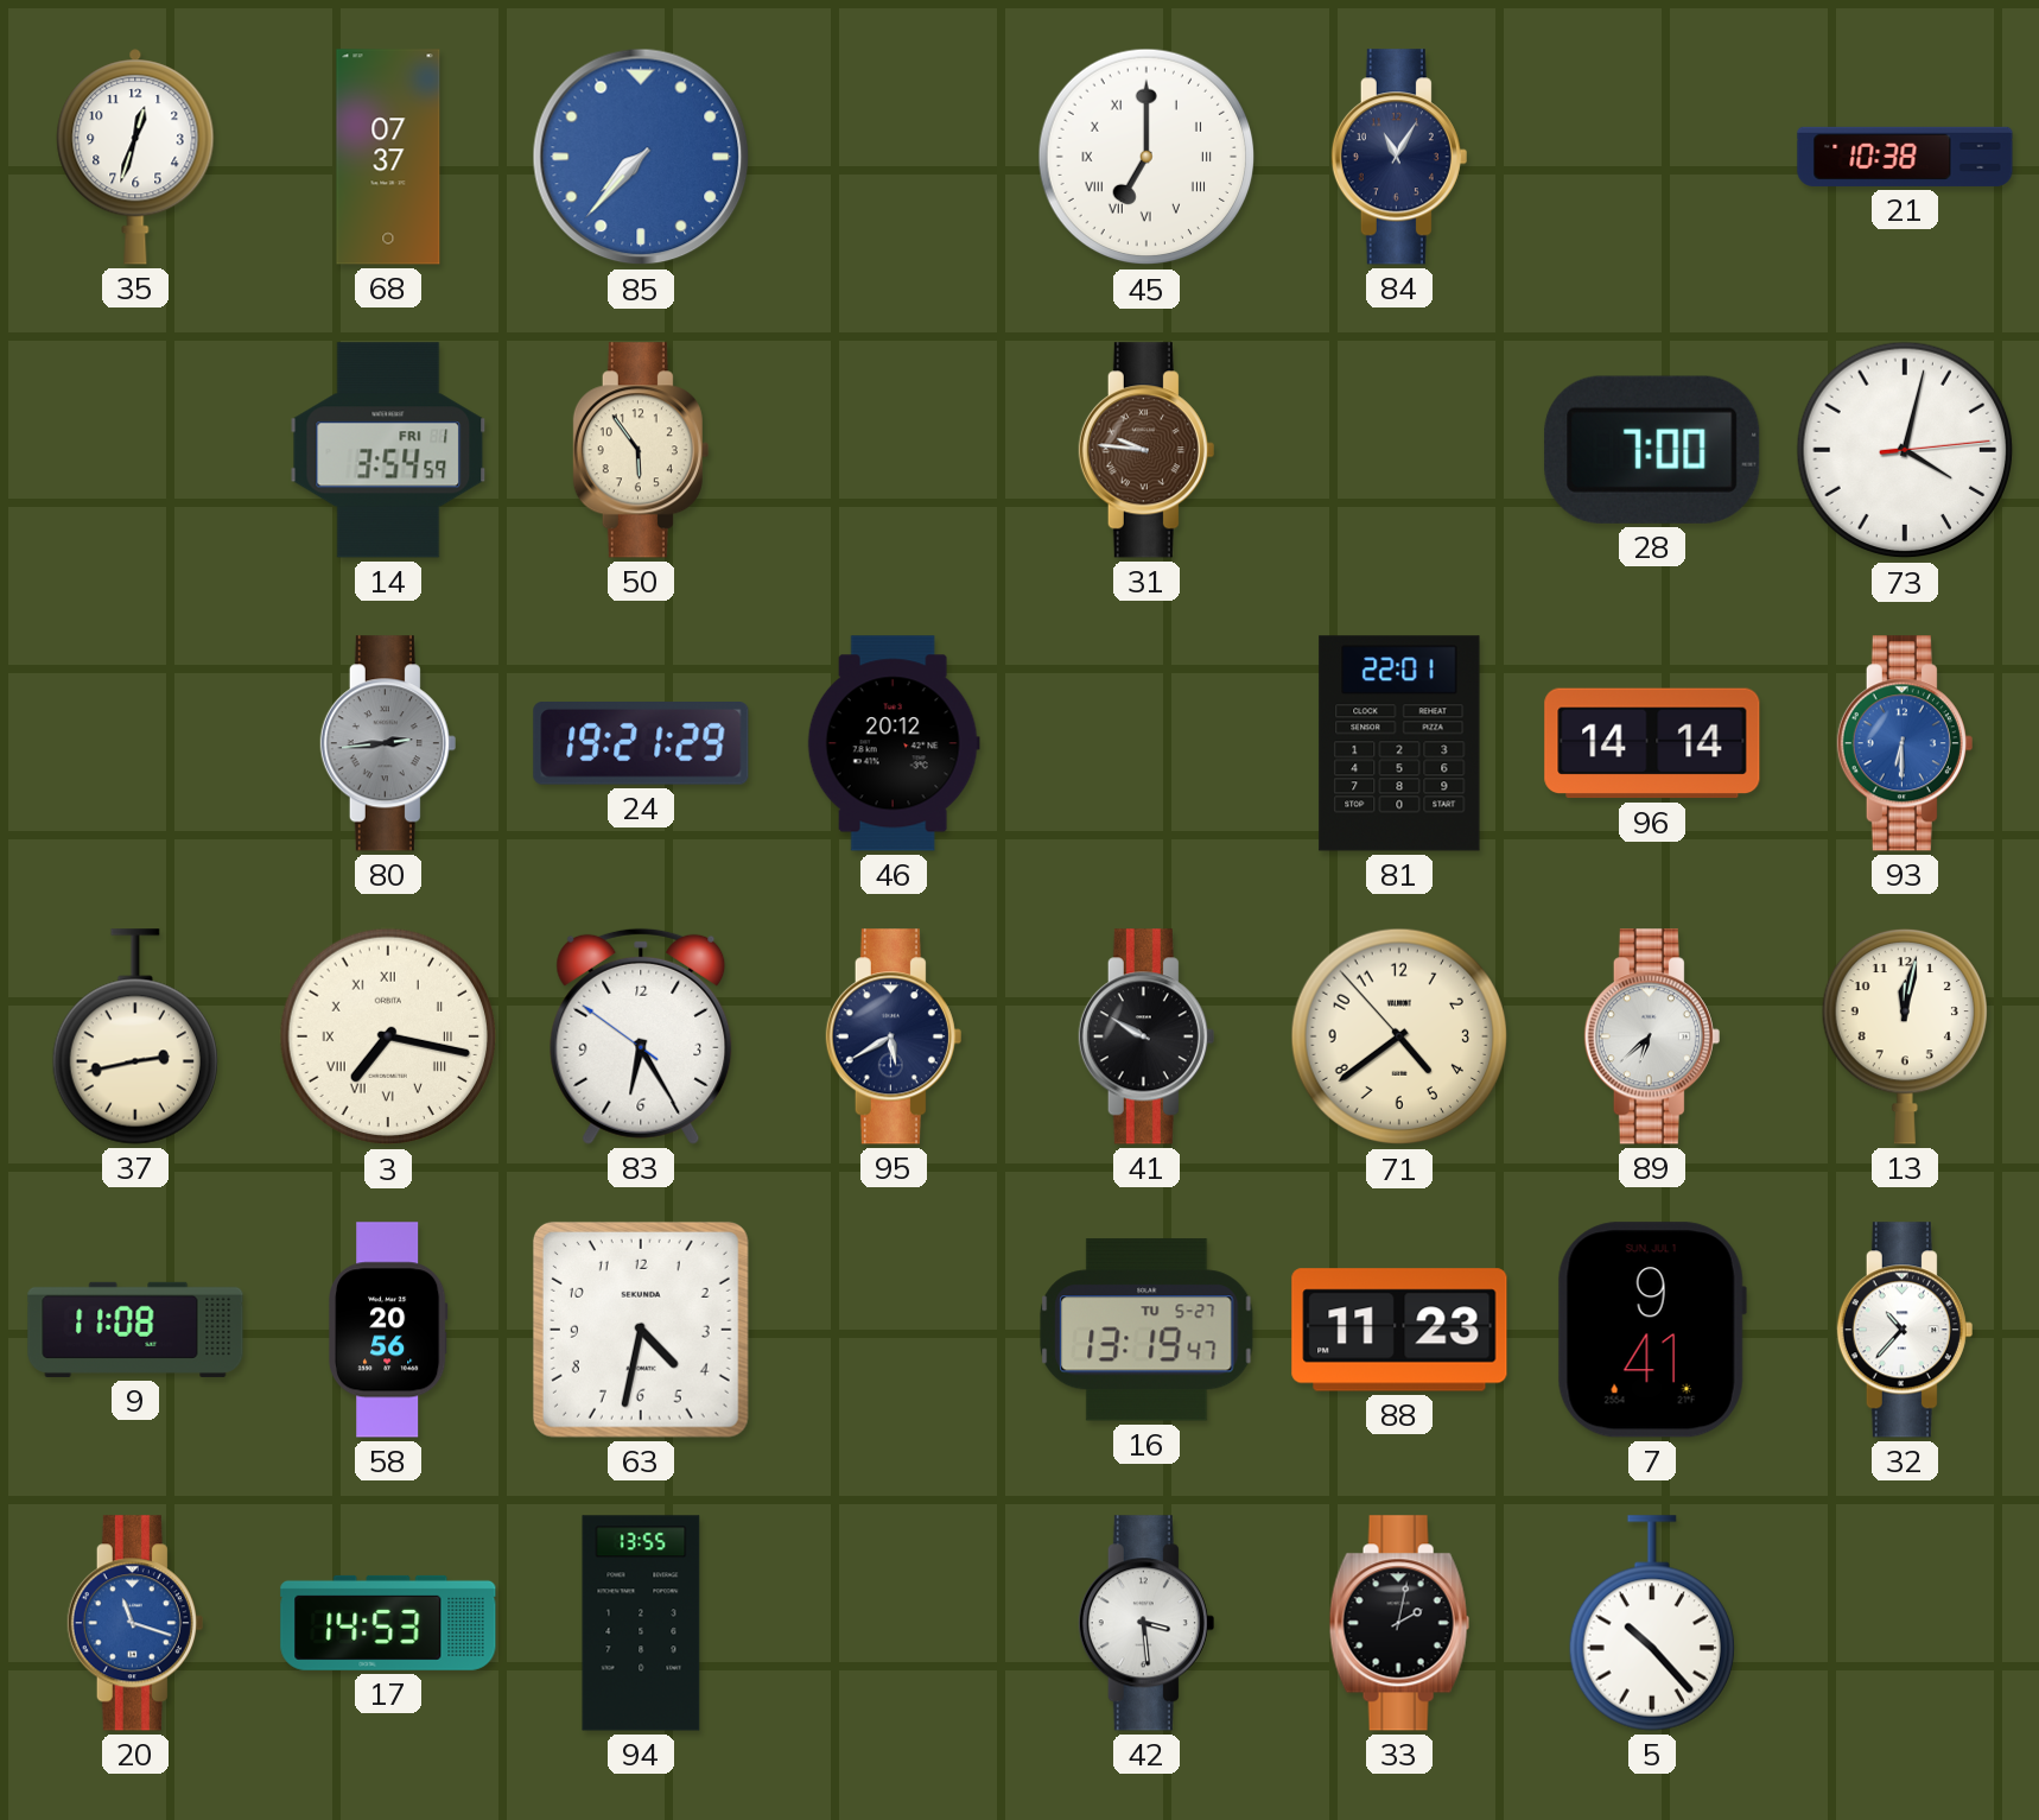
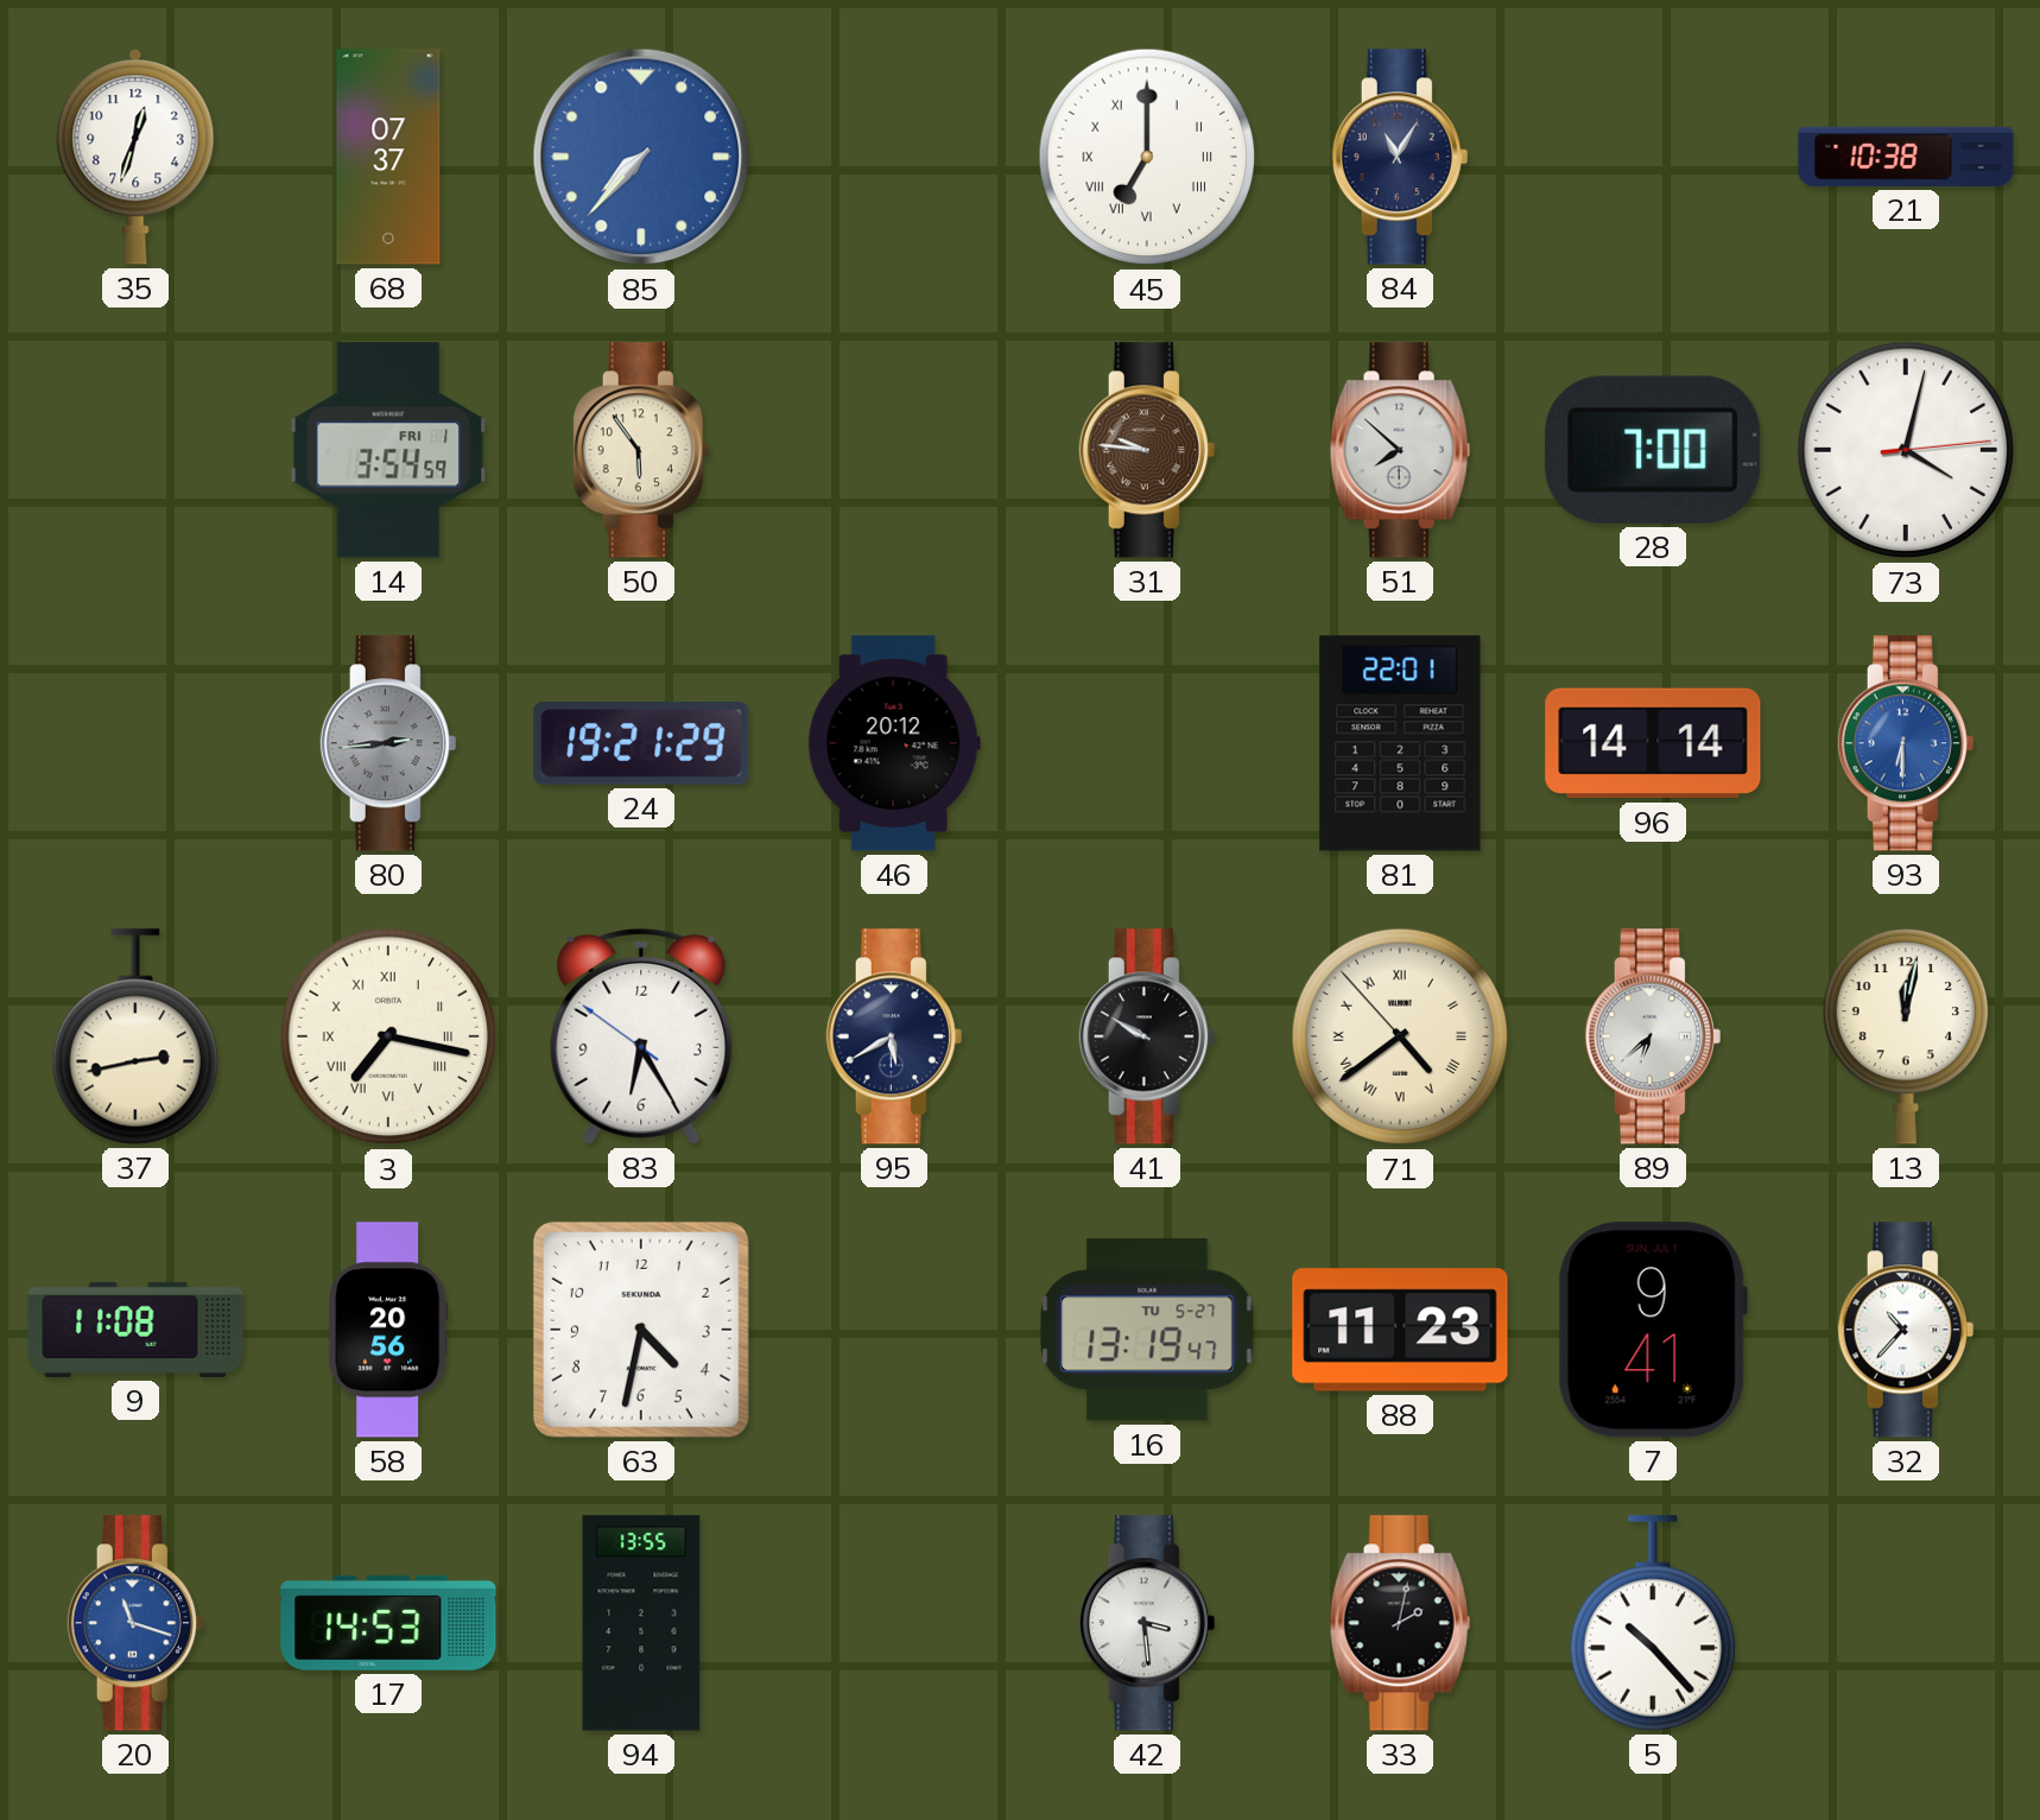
51: none -> 7:52
71 numerals: Arabic -> Roman
